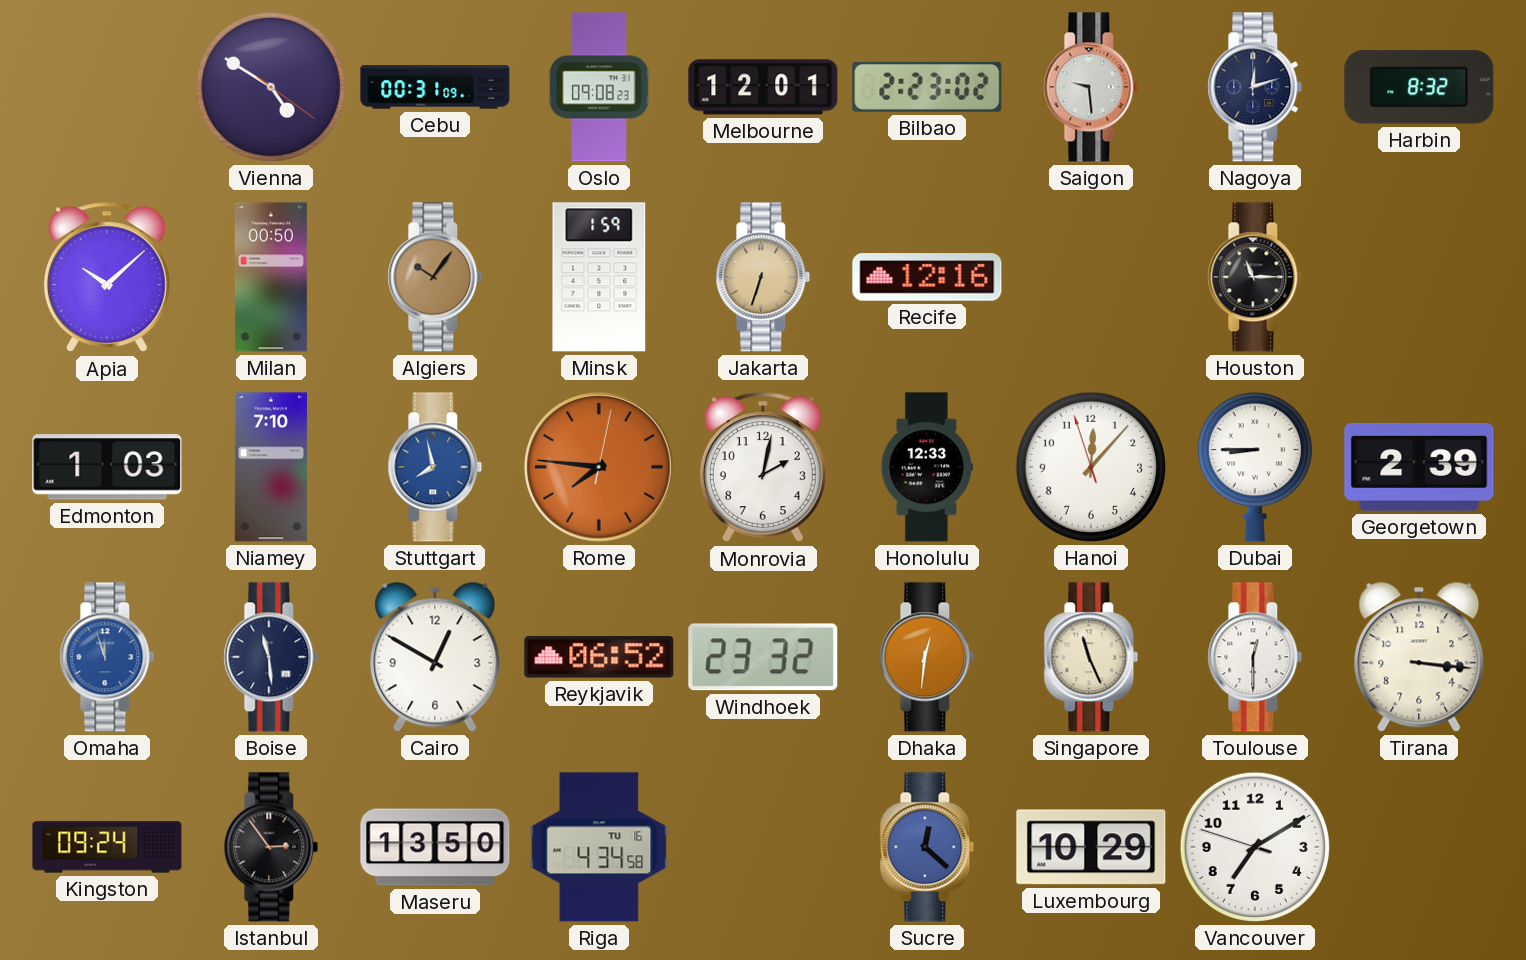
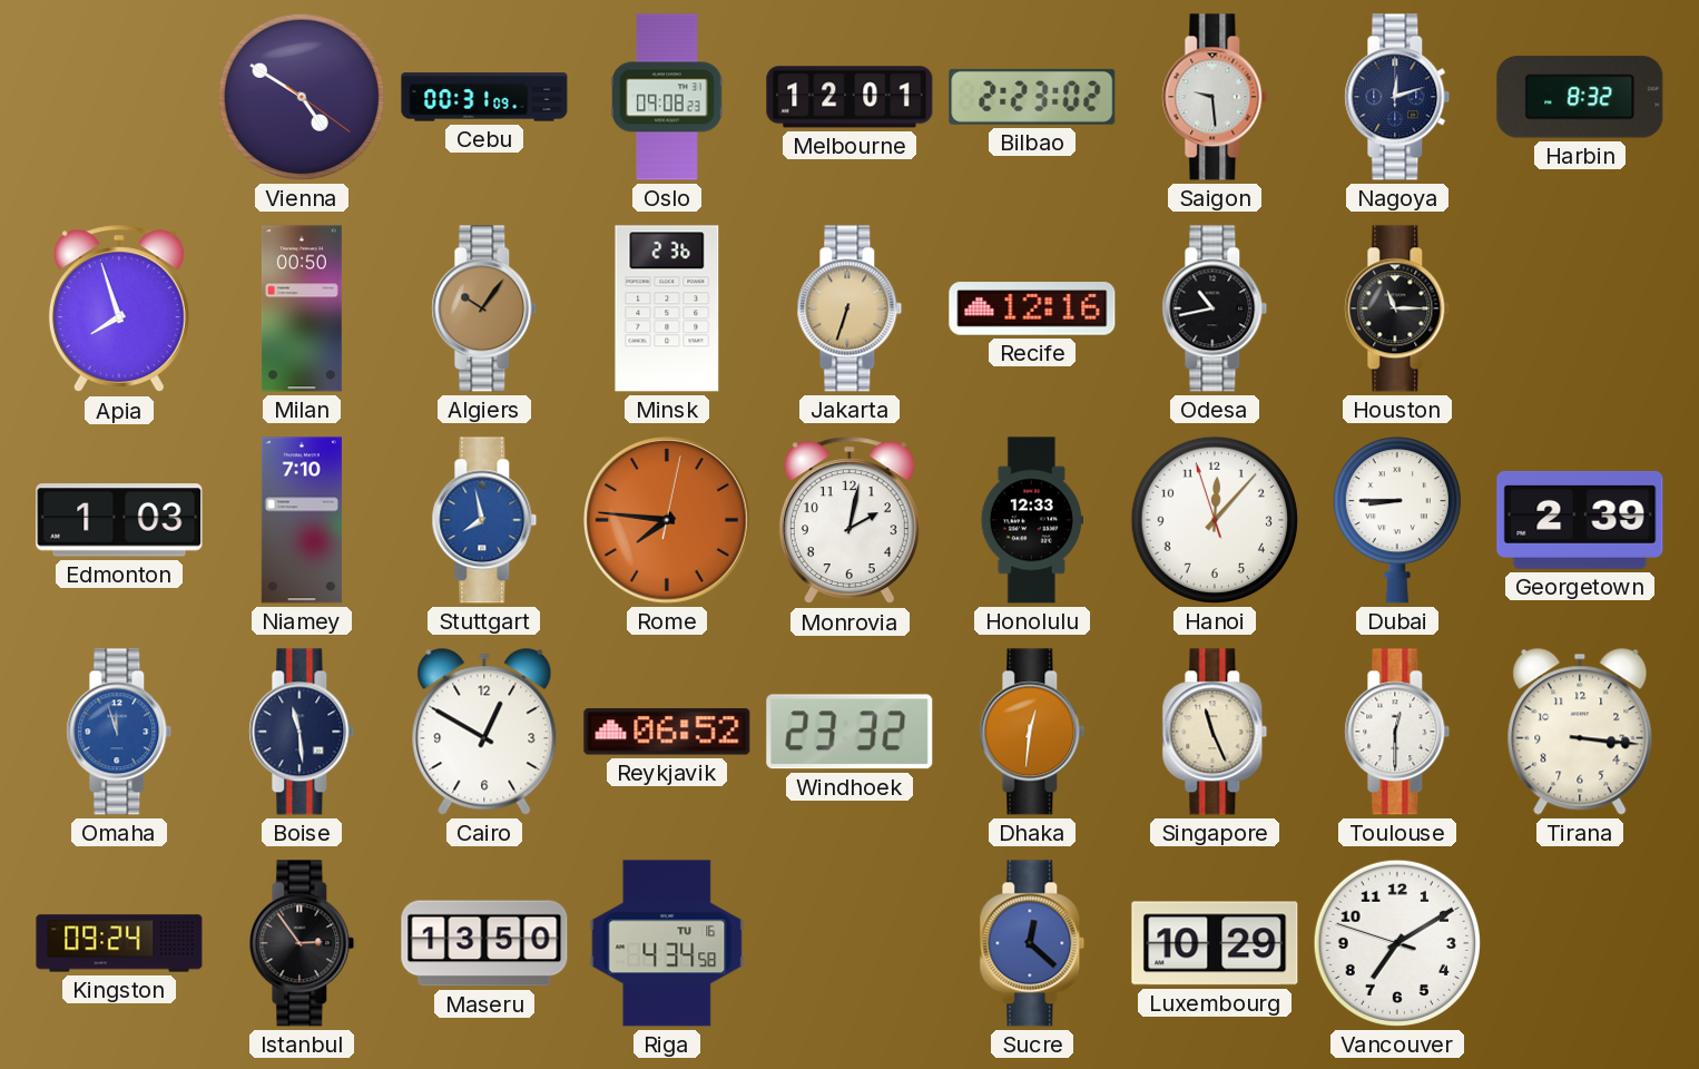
Apia: 10:08 -> 7:57
Minsk: 1:59 -> 2:36
Odesa: none -> 10:43
